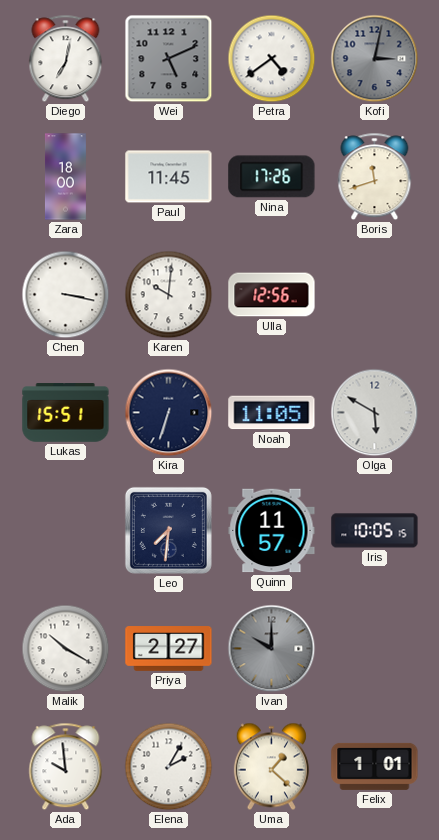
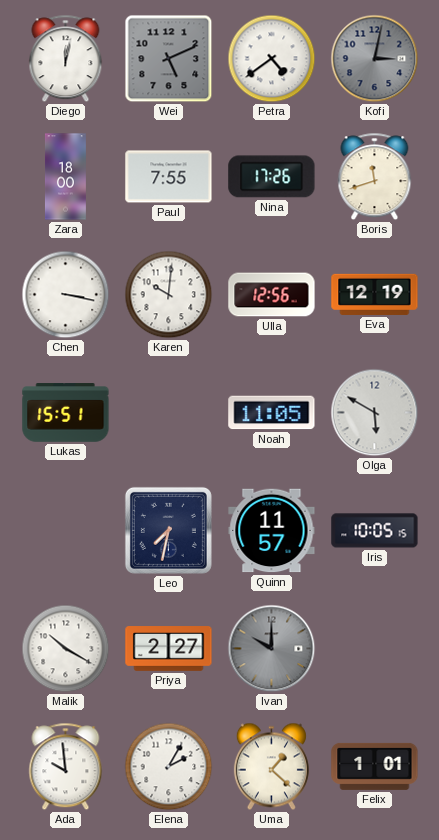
Diego: 7:02 -> 12:02
Paul: 11:45 -> 7:55
Eva: none -> 12:19
Kira: 6:33 -> none
Leo: 7:31 -> 7:32
